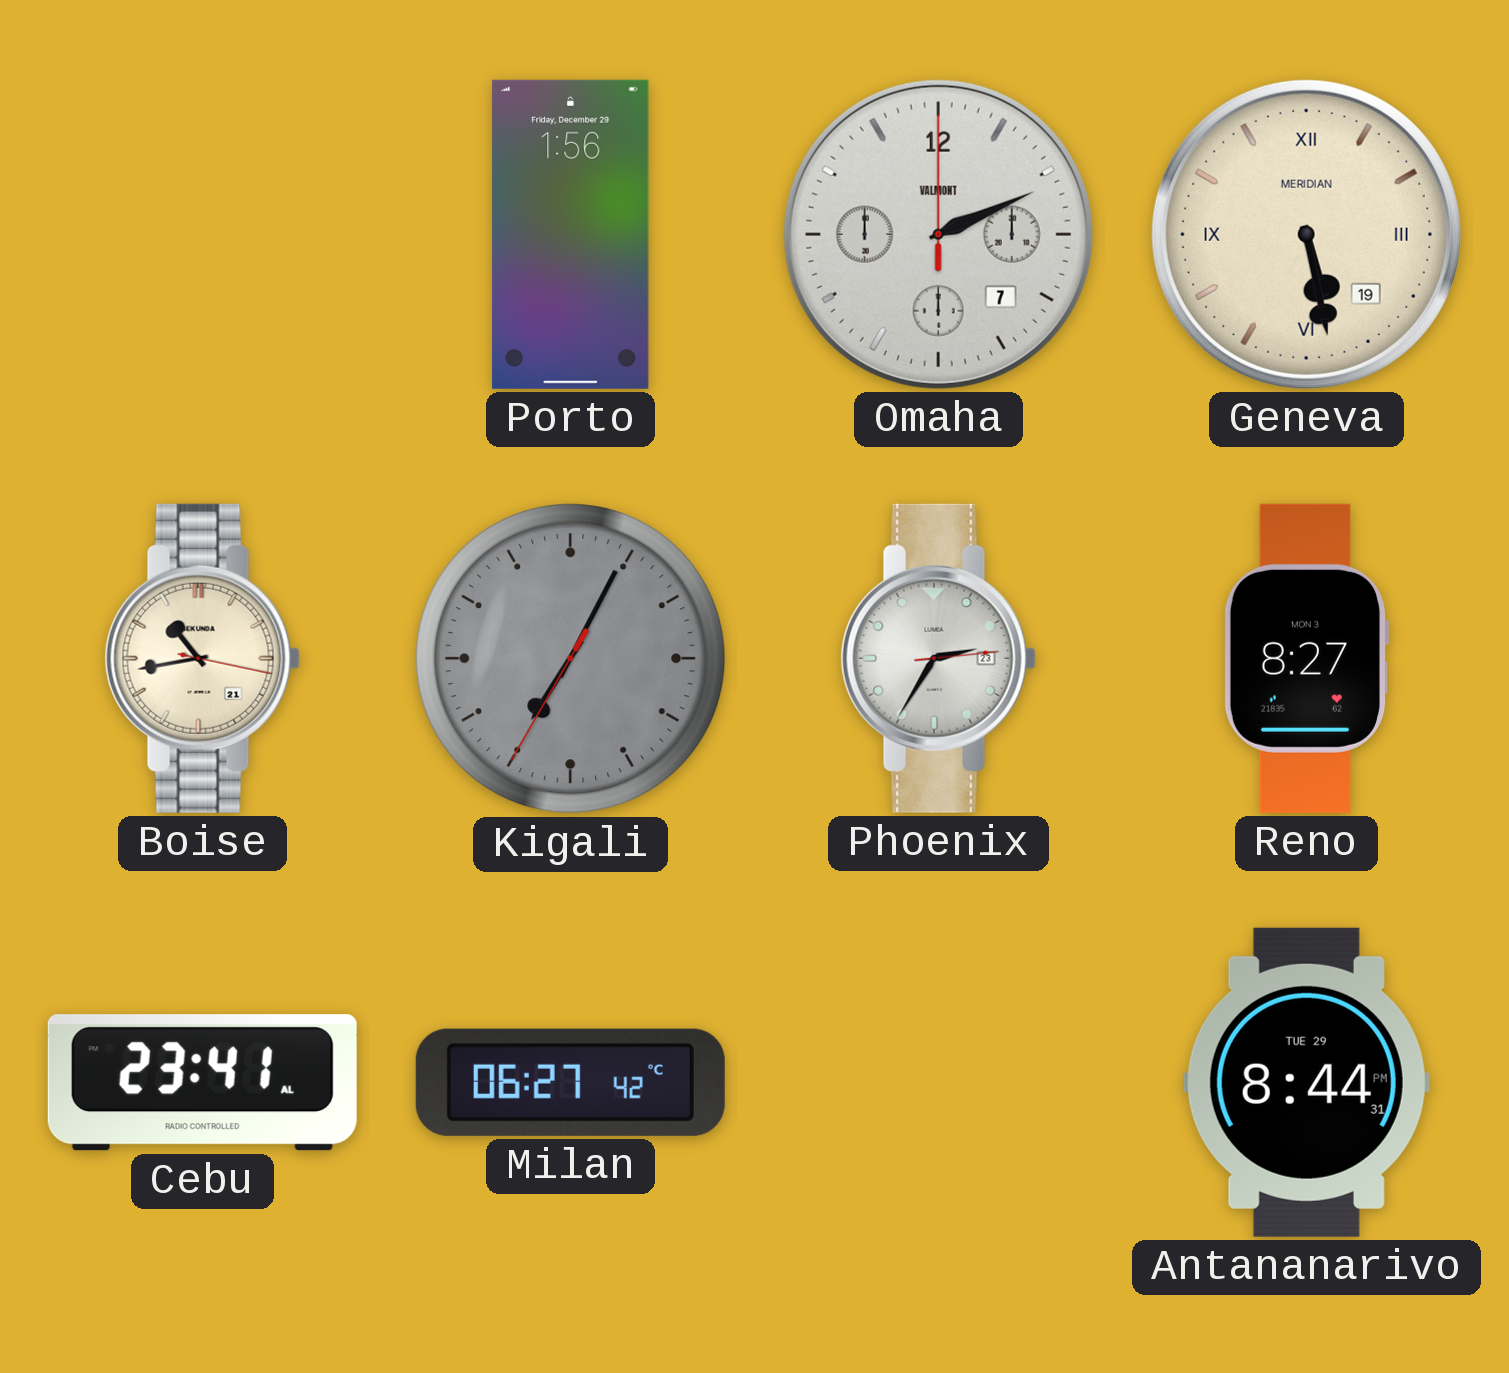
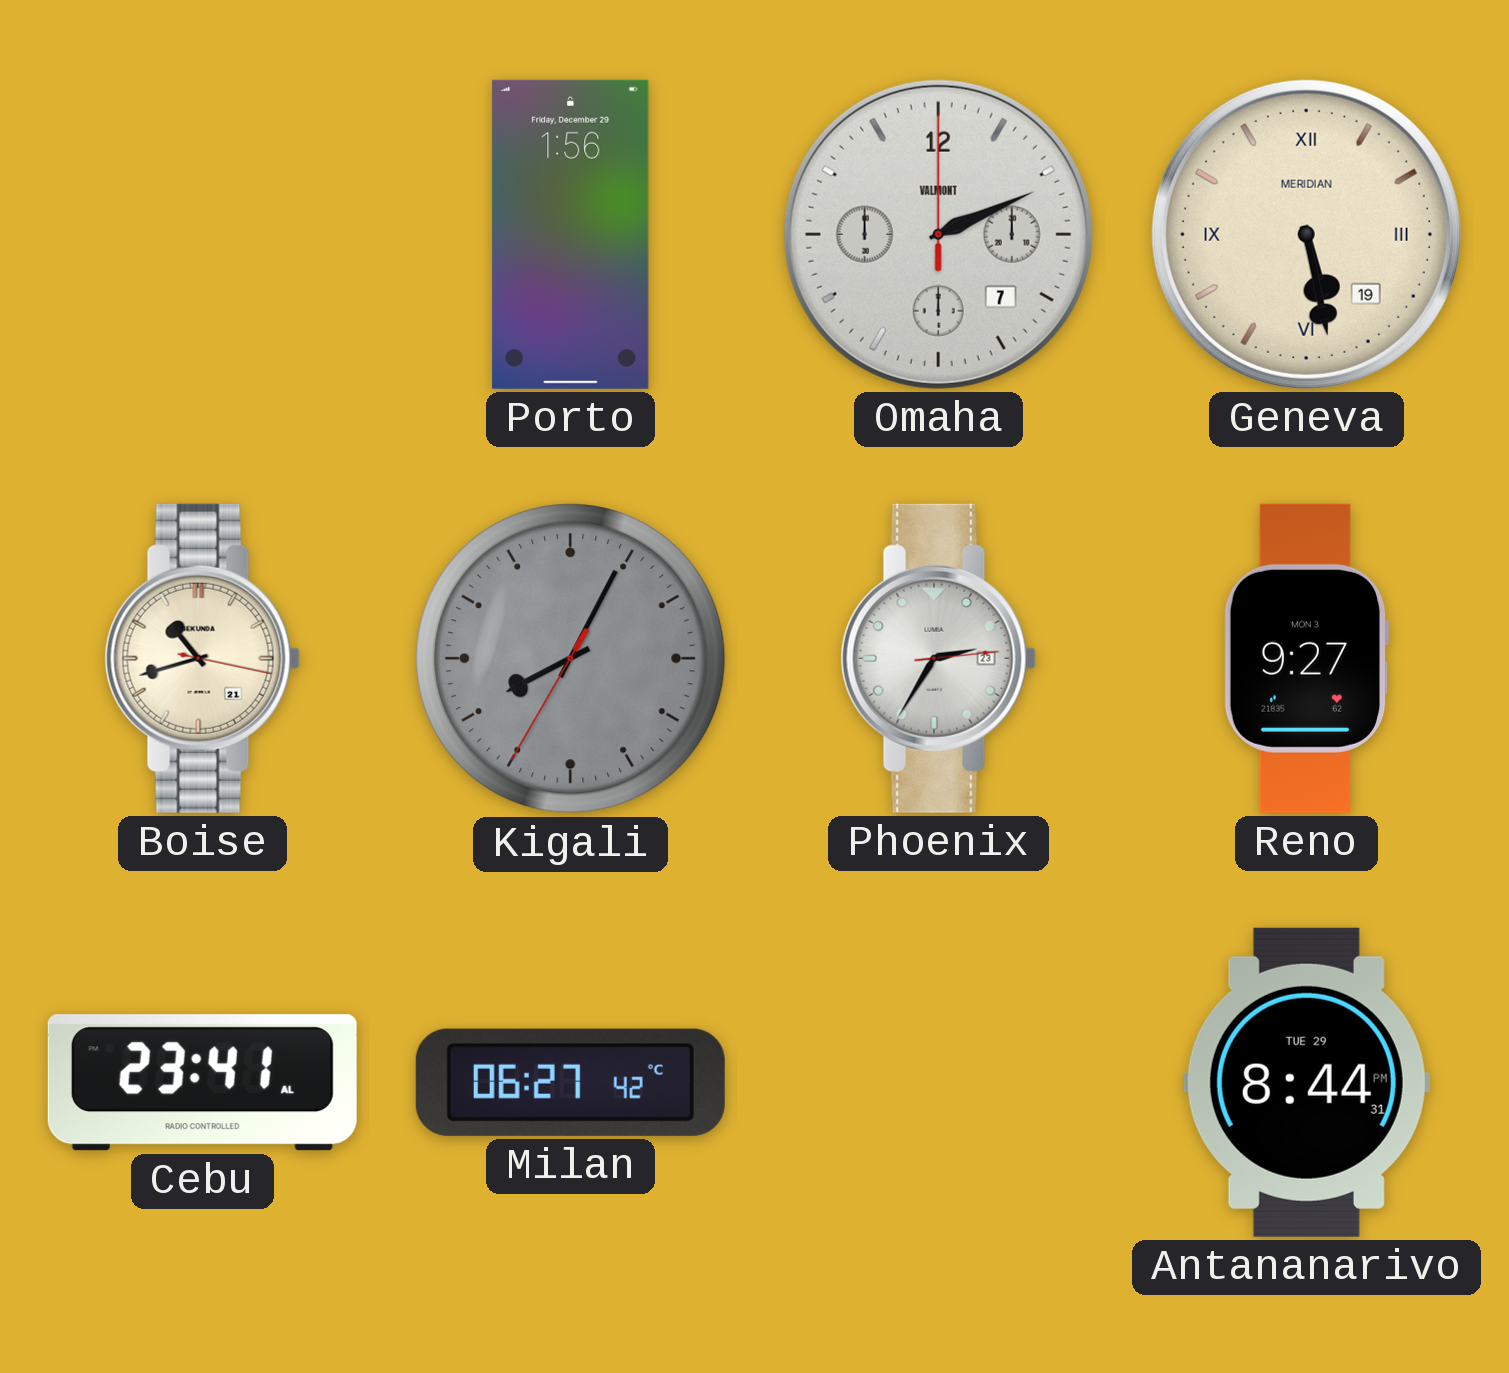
Boise: 10:43 -> 10:42
Kigali: 7:04 -> 8:04
Reno: 8:27 -> 9:27
